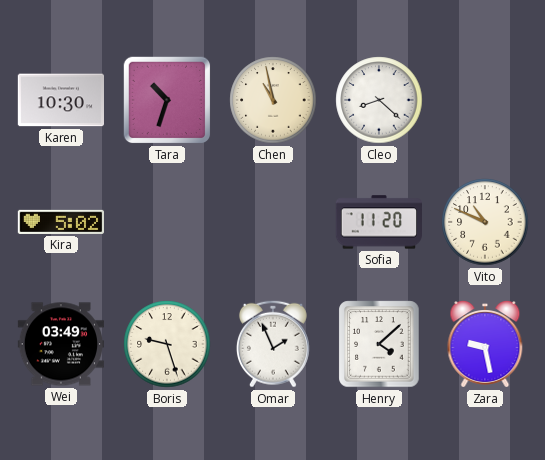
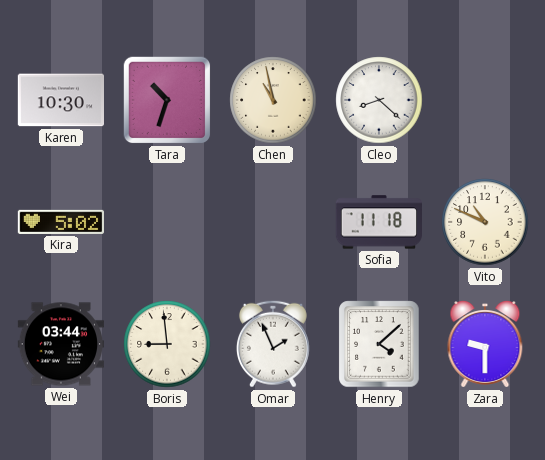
Sofia: 11:20 -> 11:18
Wei: 03:49 -> 03:44
Boris: 9:27 -> 8:59
Zara: 9:28 -> 9:30
